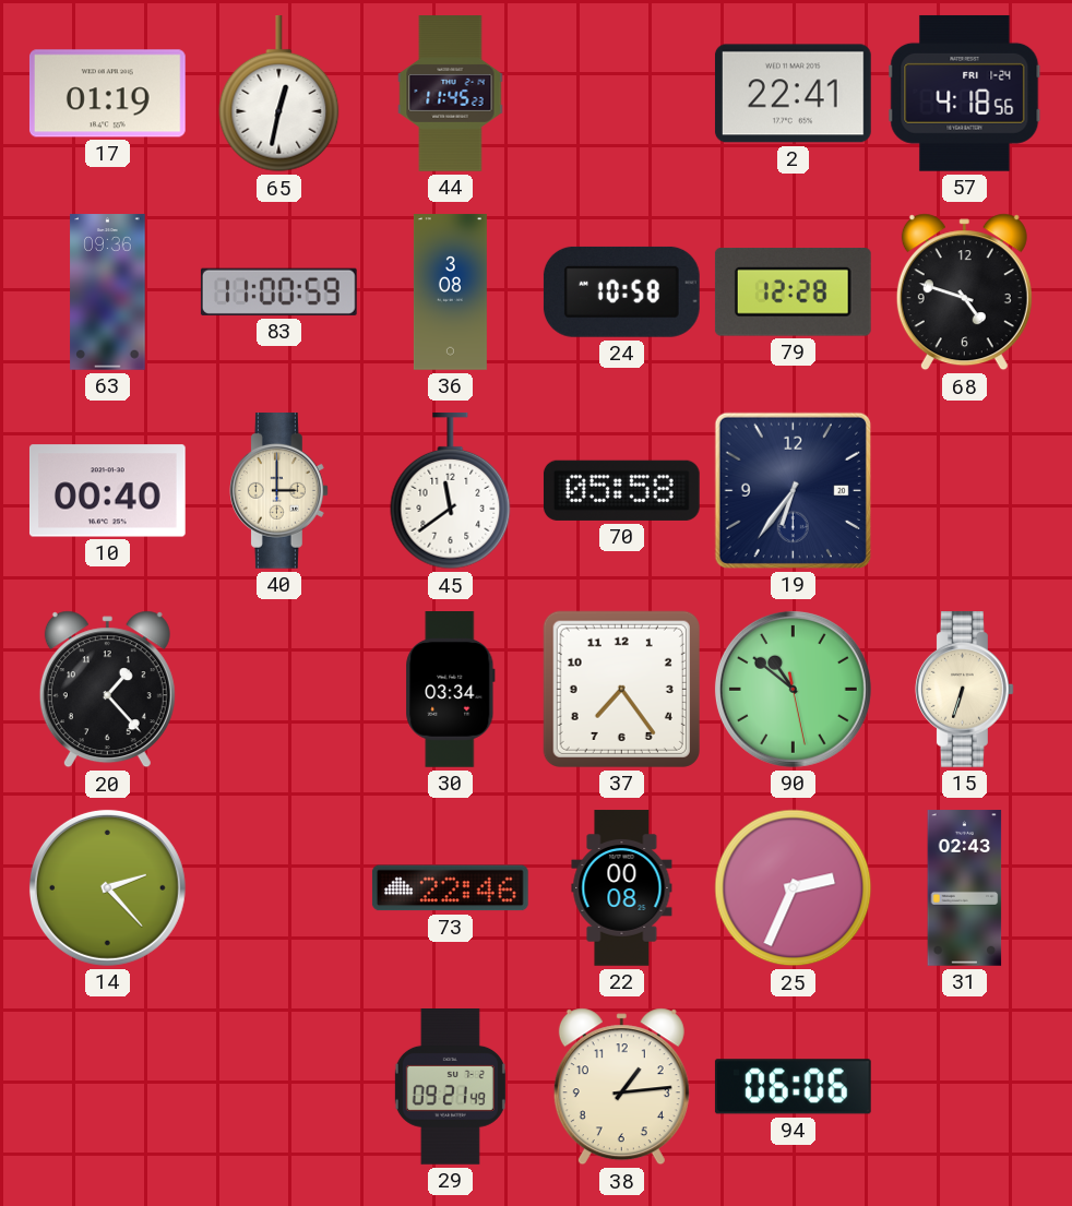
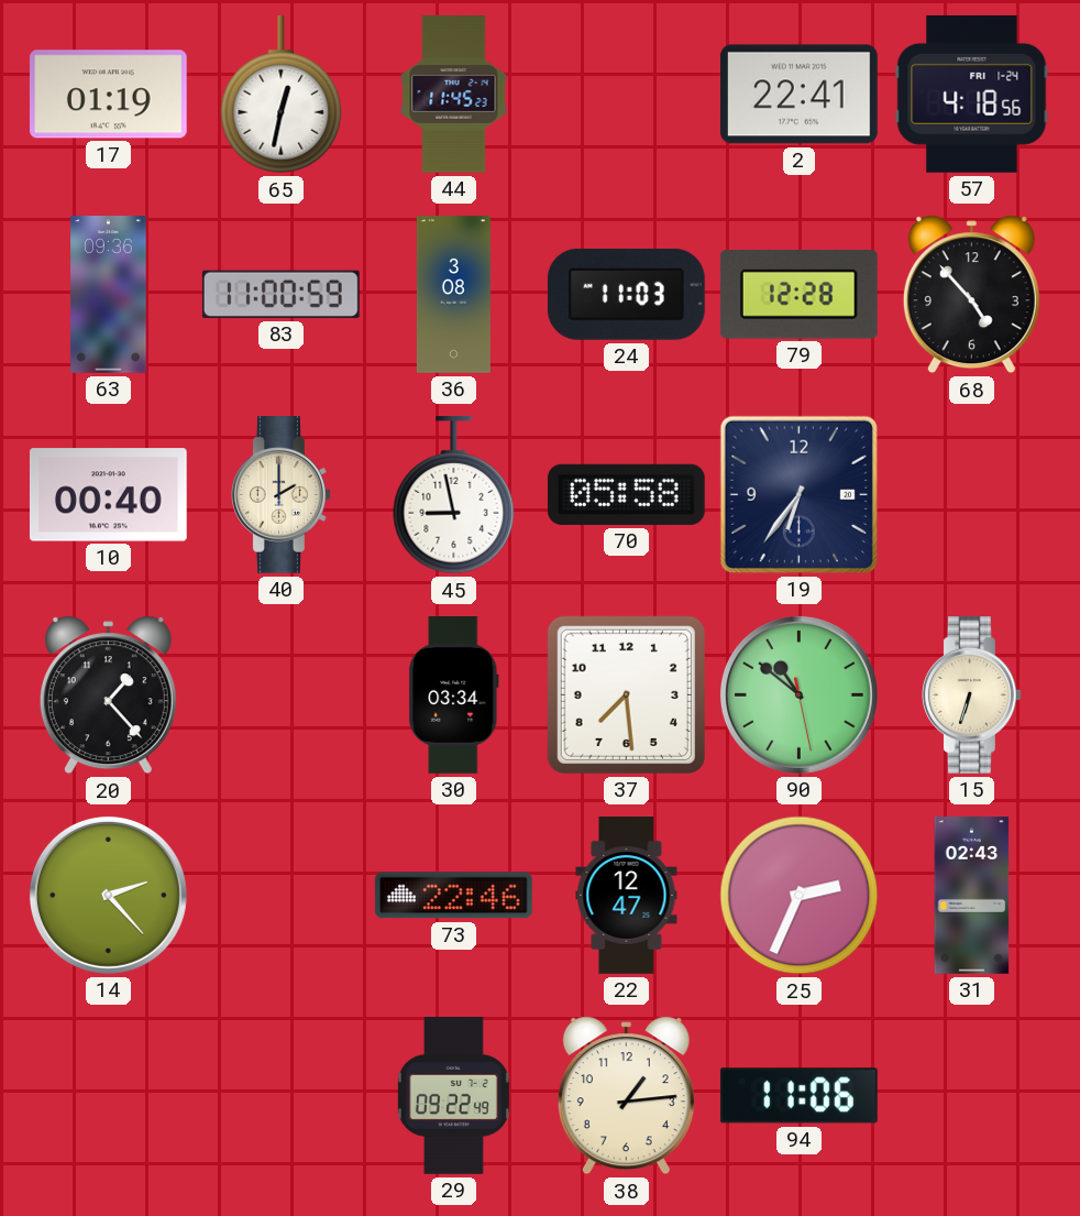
24: 10:58 -> 11:03
68: 4:48 -> 4:53
40: 3:00 -> 2:00
45: 11:39 -> 8:58
37: 7:24 -> 7:29
22: 00:08 -> 12:47
29: 09:21 -> 09:22
94: 06:06 -> 11:06
